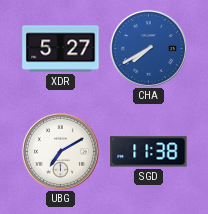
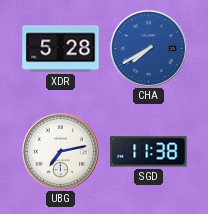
XDR: 5:27 -> 5:28
UBG: 7:10 -> 7:13
